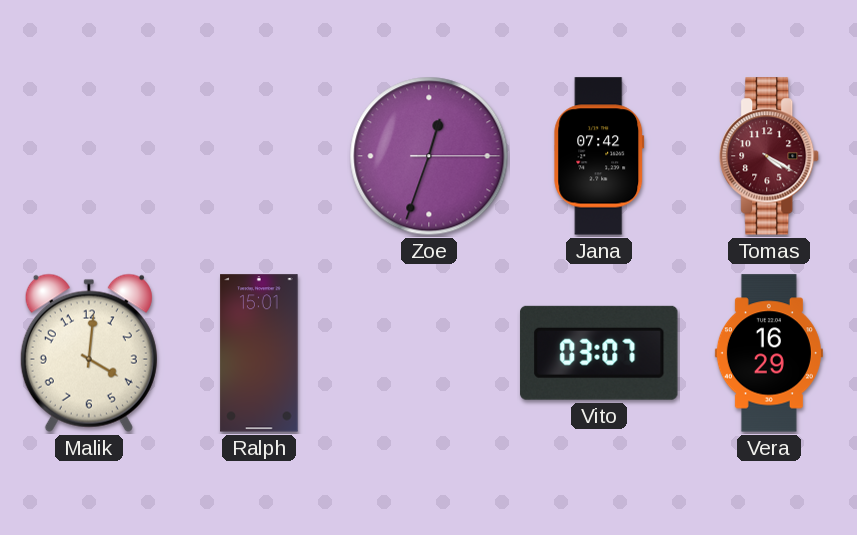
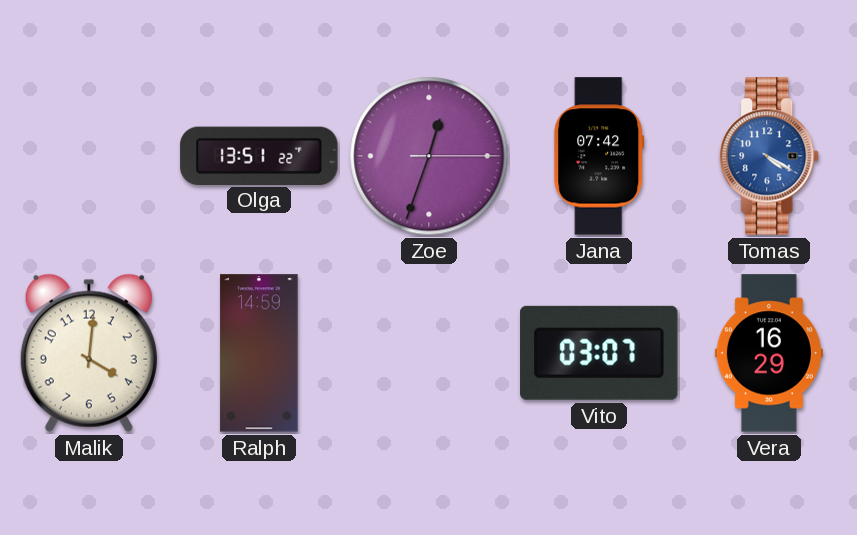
Olga: none -> 13:51
Tomas dial: burgundy -> blue
Ralph: 15:01 -> 14:59
